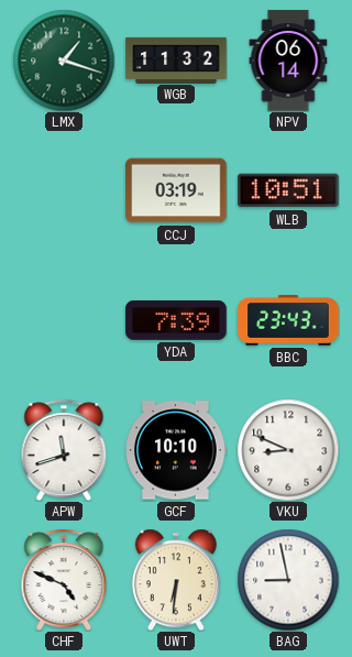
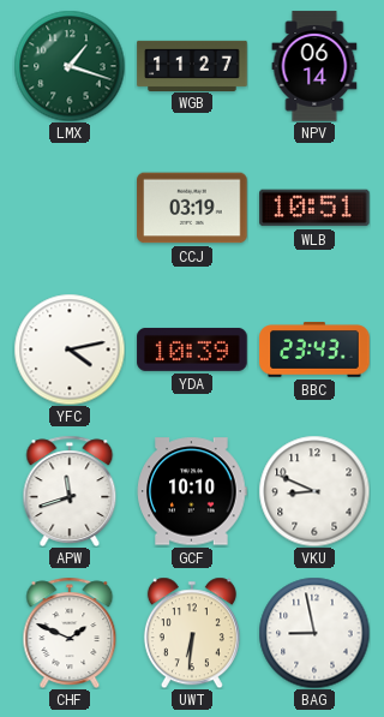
WGB: 11:32 -> 11:27
YFC: none -> 4:13
YDA: 7:39 -> 10:39
CHF: 4:49 -> 1:49
